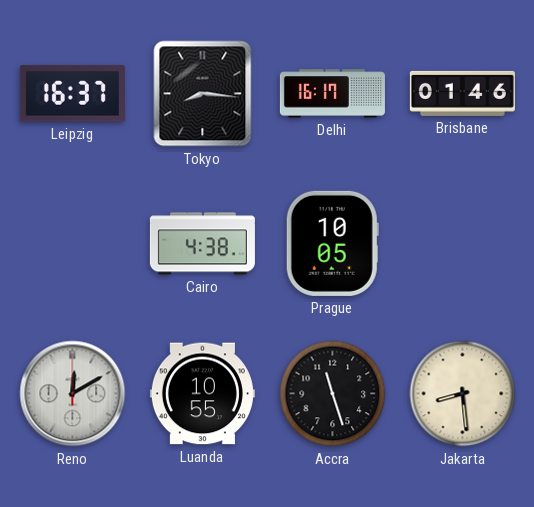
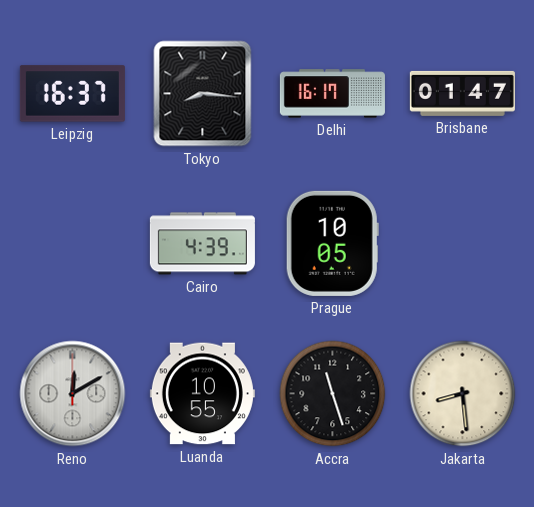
Brisbane: 01:46 -> 01:47
Cairo: 4:38 -> 4:39
